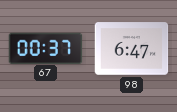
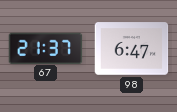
67: 00:37 -> 21:37
